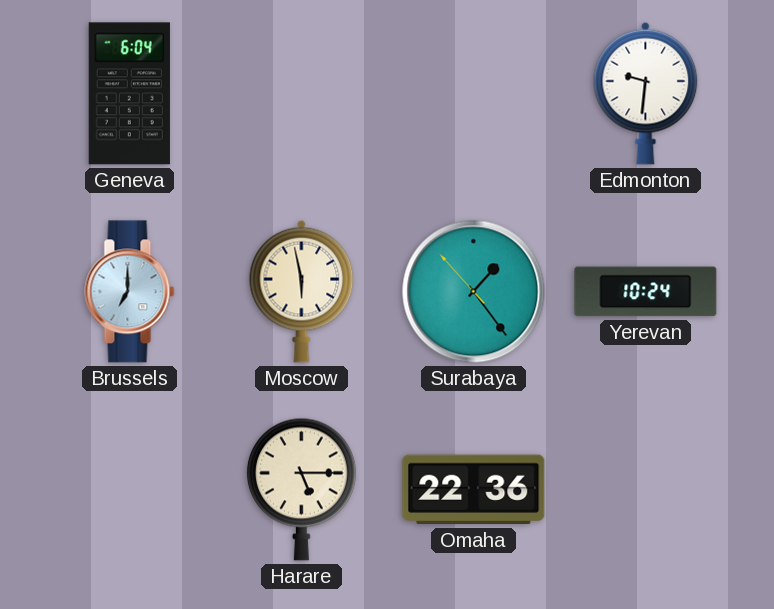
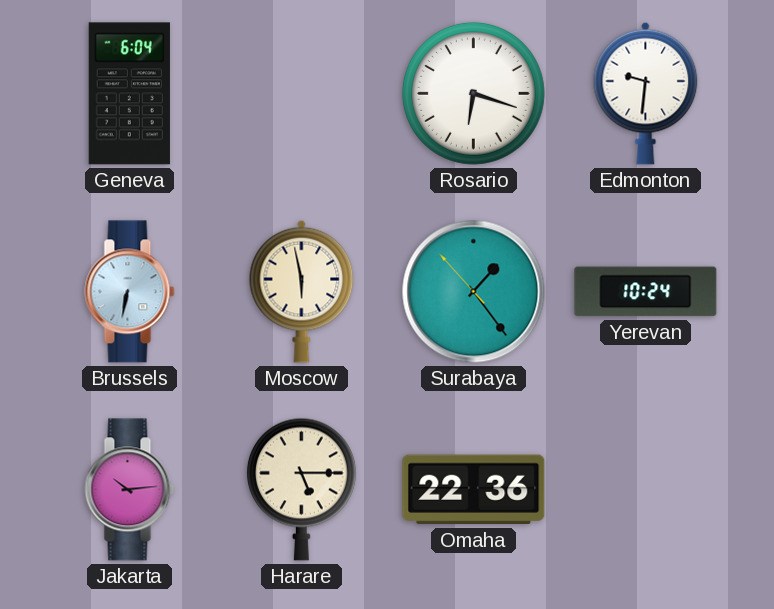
Rosario: none -> 6:18
Brussels: 7:00 -> 6:32
Jakarta: none -> 10:14
